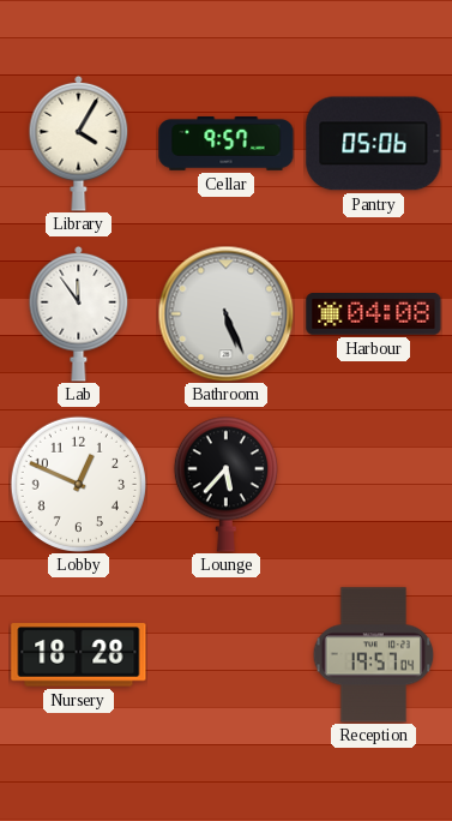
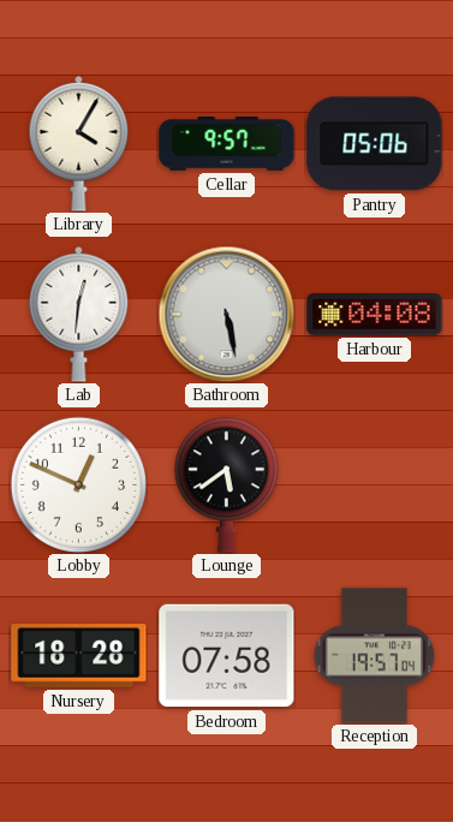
Lab: 11:54 -> 12:31
Bathroom: 5:26 -> 5:28
Lounge: 5:37 -> 5:39
Bedroom: none -> 07:58
